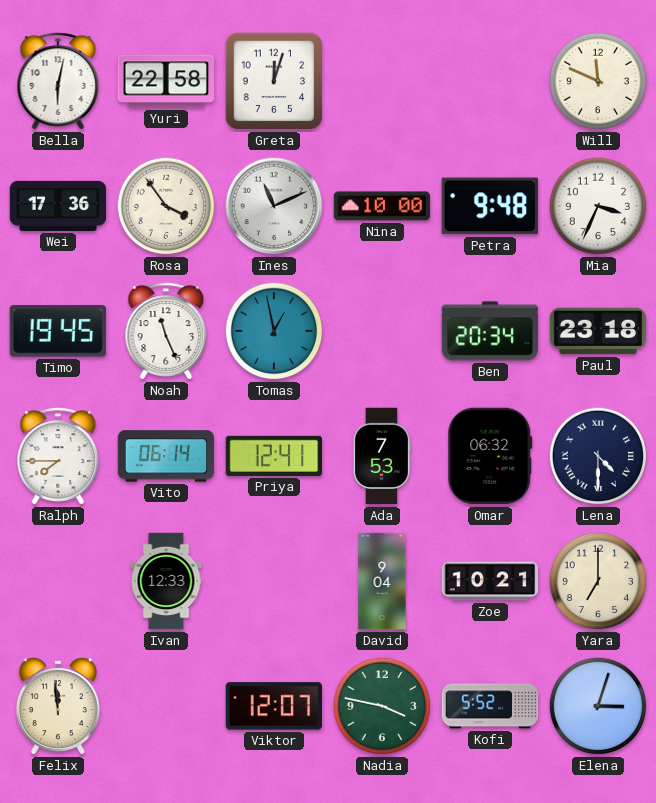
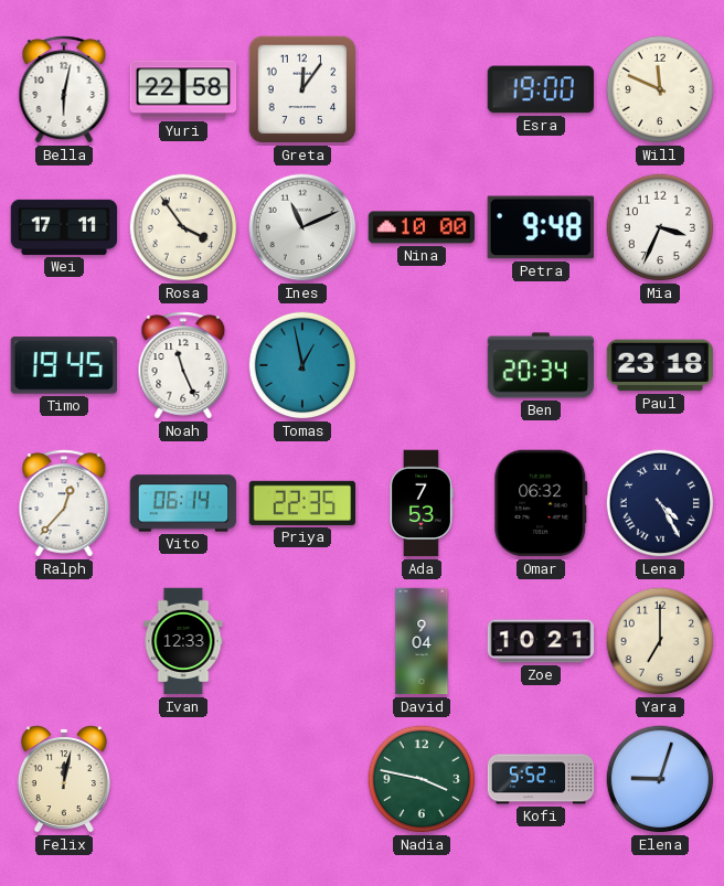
Greta: 12:03 -> 12:06
Esra: none -> 19:00
Wei: 17:36 -> 17:11
Ralph: 7:45 -> 12:37
Priya: 12:41 -> 22:35
Lena: 4:30 -> 4:25
Felix: 11:59 -> 12:02
Viktor: 12:07 -> none
Elena: 3:03 -> 9:03
